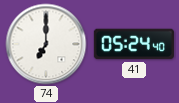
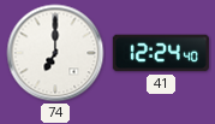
41: 05:24 -> 12:24
